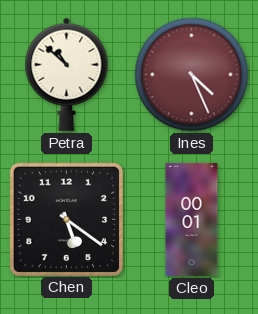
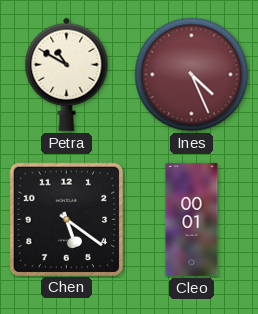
Petra: 10:52 -> 10:50
